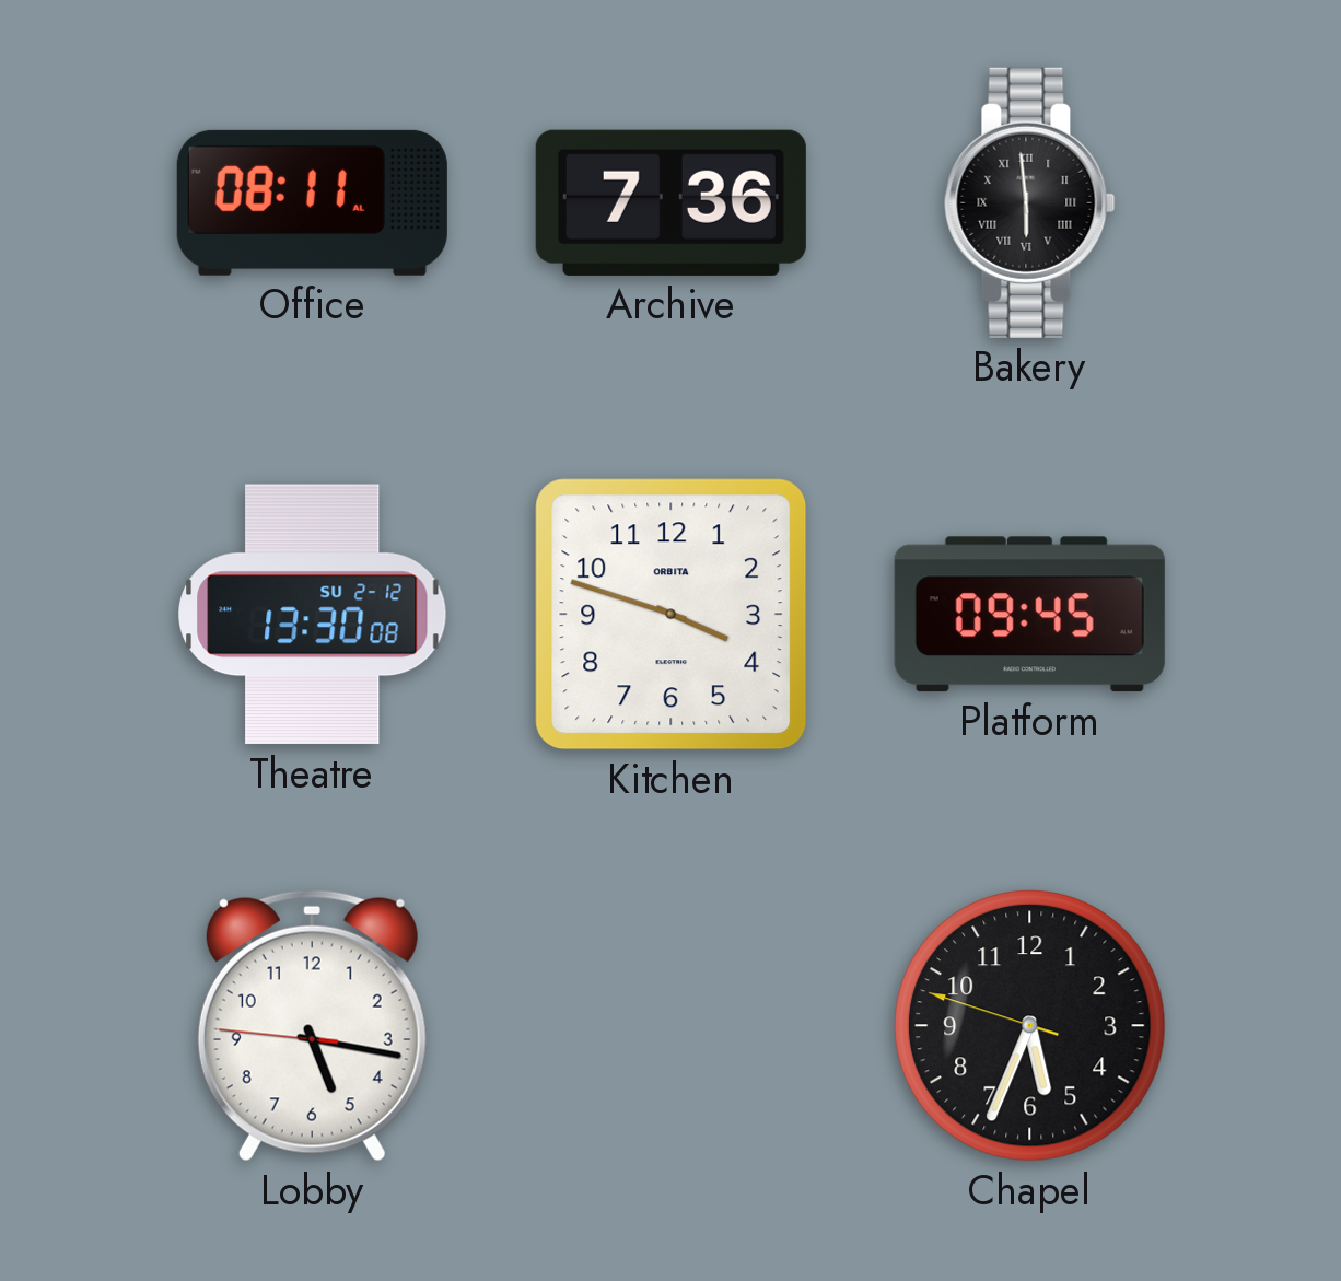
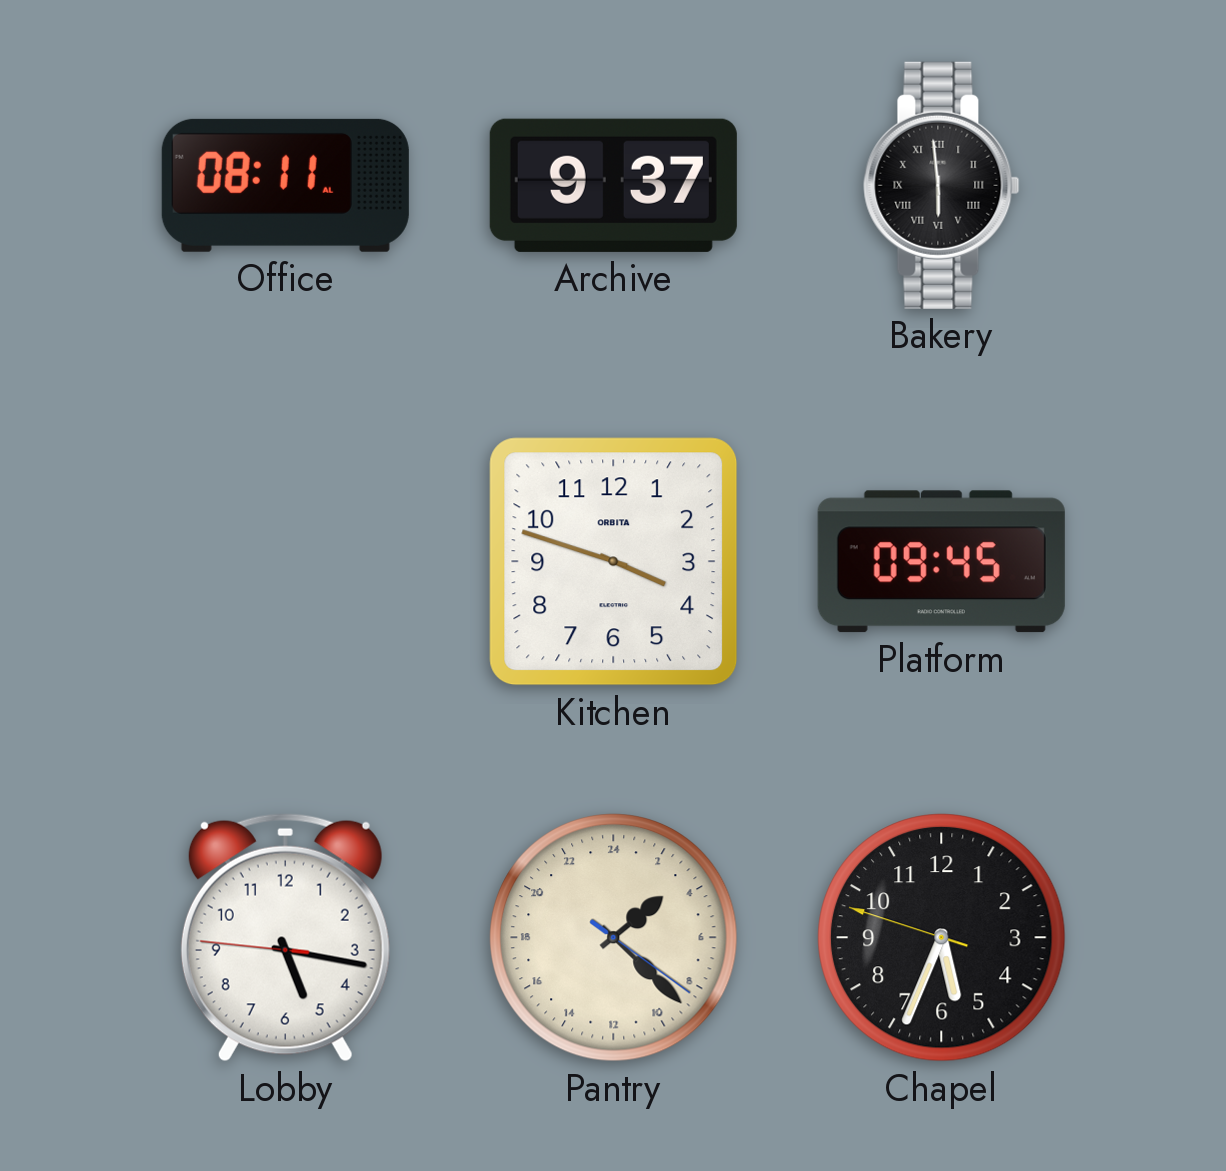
Archive: 7:36 -> 9:37
Theatre: 13:30 -> none
Pantry: none -> 3:22
